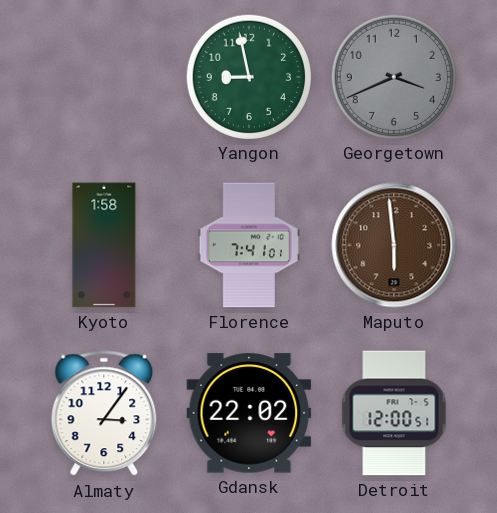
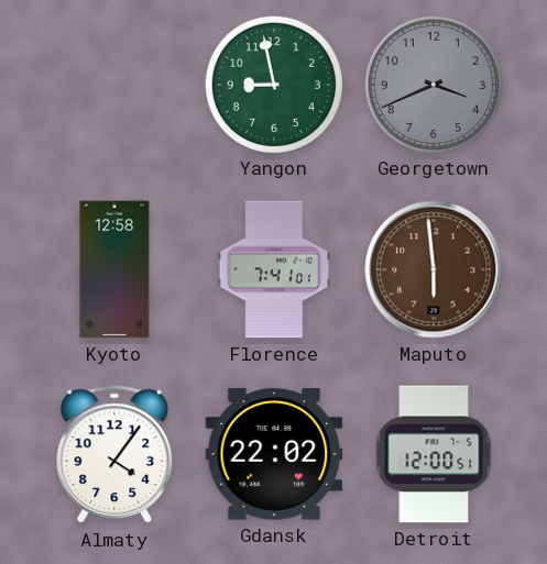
Kyoto: 1:58 -> 12:58
Almaty: 3:06 -> 4:06
